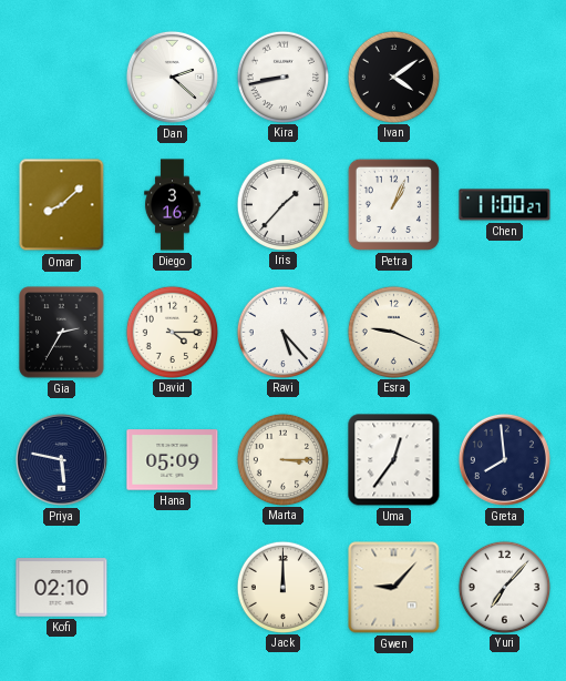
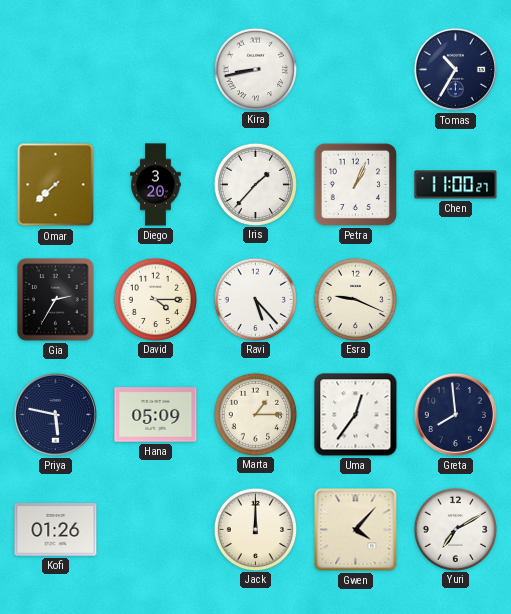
Dan: 2:22 -> none
Ivan: 4:09 -> none
Tomas: none -> 10:35
Omar: 8:08 -> 7:38
Diego: 3:16 -> 3:20
Marta: 3:15 -> 1:15
Kofi: 02:10 -> 01:26
Gwen: 9:07 -> 4:07
Yuri: 7:07 -> 7:10
